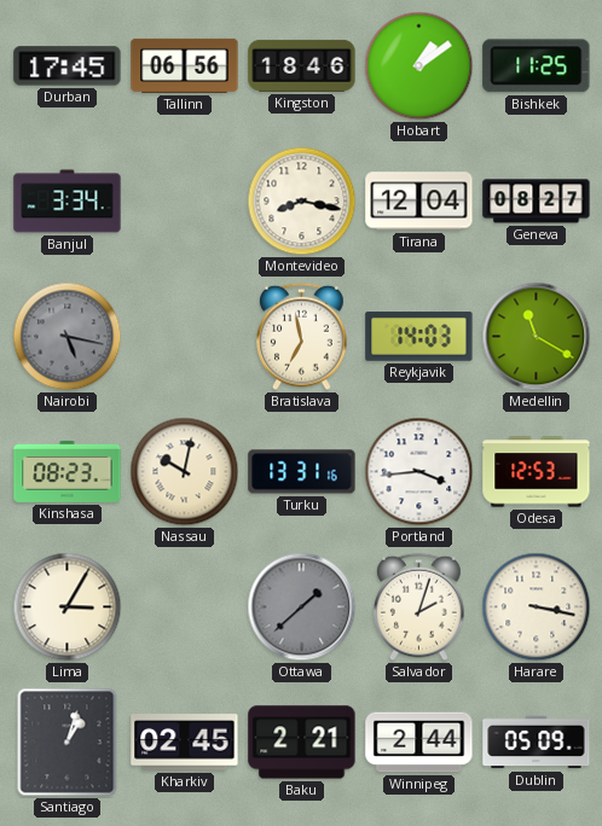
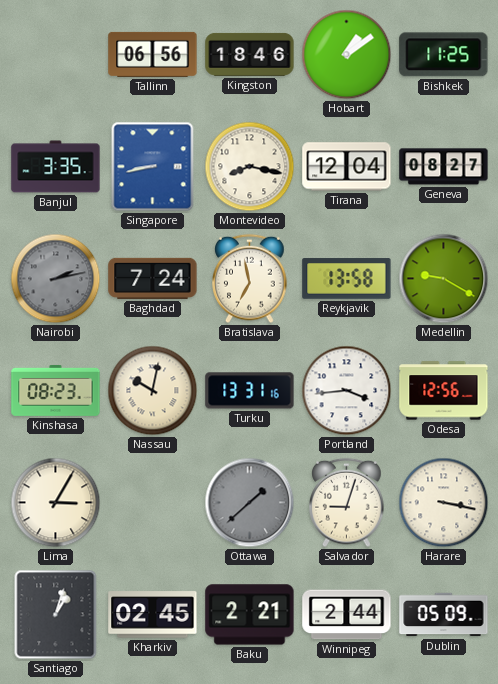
Durban: 17:45 -> none
Banjul: 3:34 -> 3:35
Singapore: none -> 8:43
Nairobi: 5:17 -> 2:13
Baghdad: none -> 7:24
Reykjavik: 14:03 -> 13:58
Medellin: 11:20 -> 9:20
Odesa: 12:53 -> 12:56
Salvador: 2:03 -> 9:03
